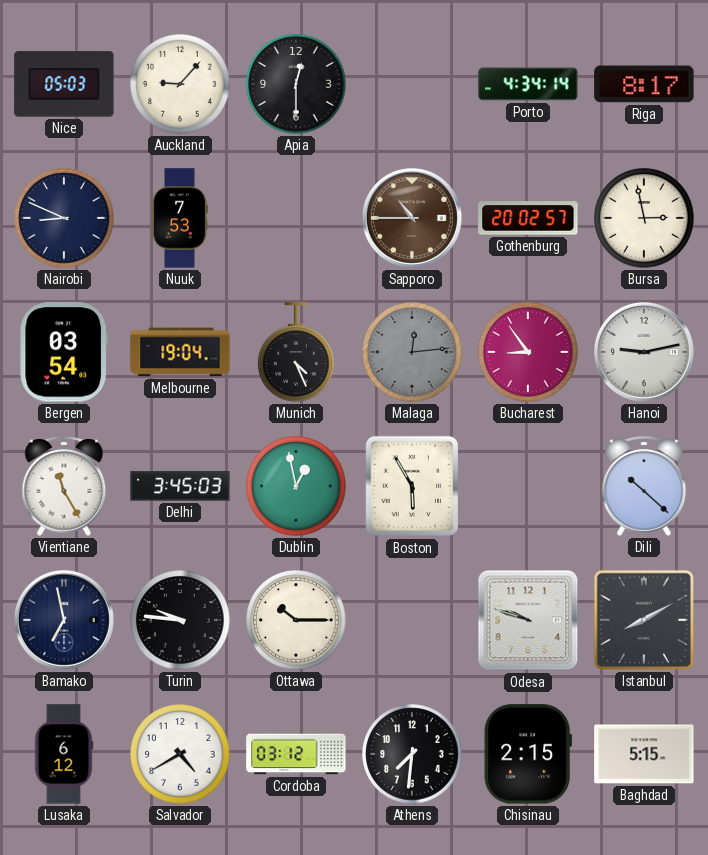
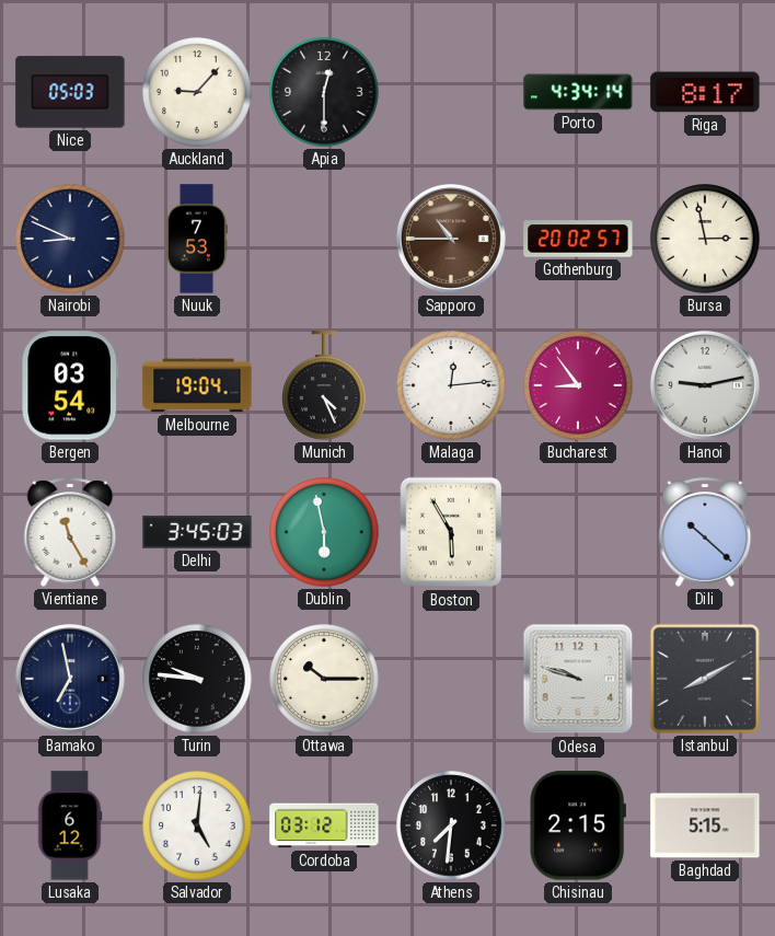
Malaga dial: grey -> white
Dublin: 12:58 -> 5:58
Salvador: 4:40 -> 5:01
